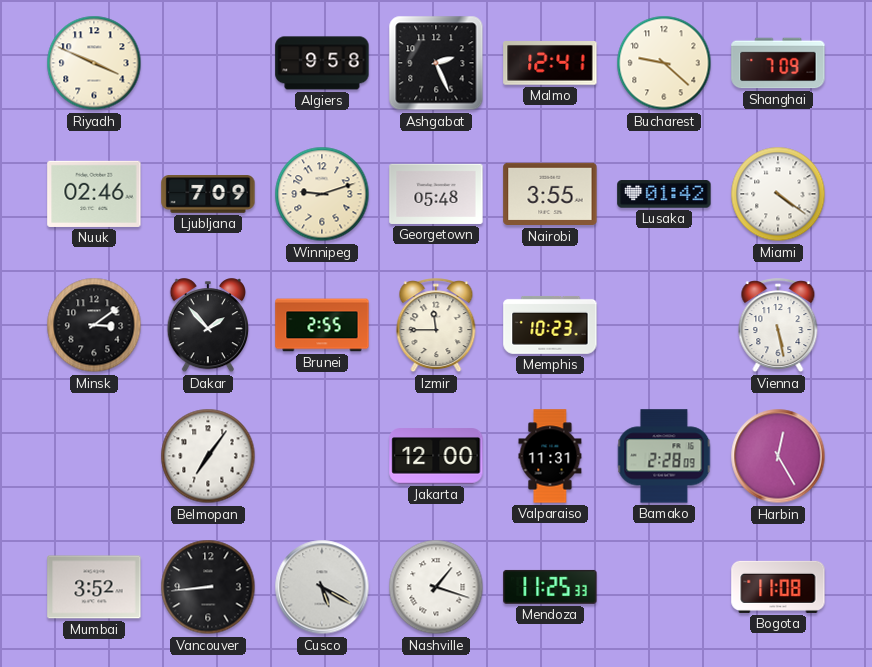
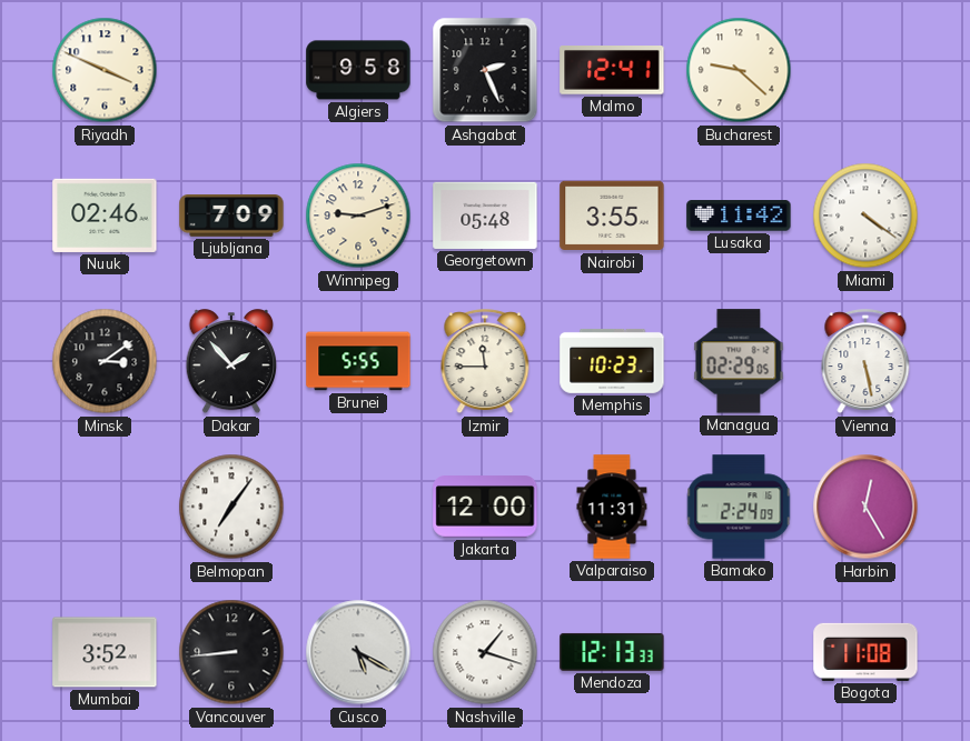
Shanghai: 7:09 -> none
Lusaka: 01:42 -> 11:42
Brunei: 2:55 -> 5:55
Managua: none -> 02:29
Bamako: 2:28 -> 2:24
Mendoza: 11:25 -> 12:13
